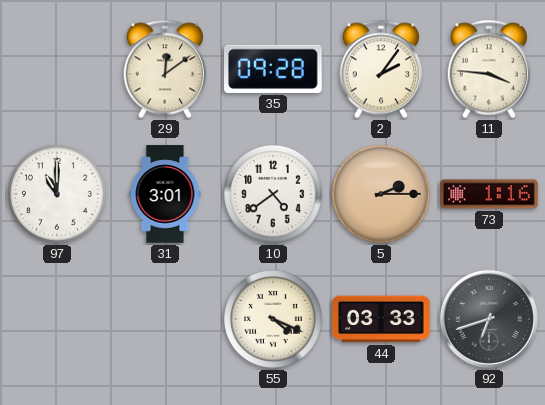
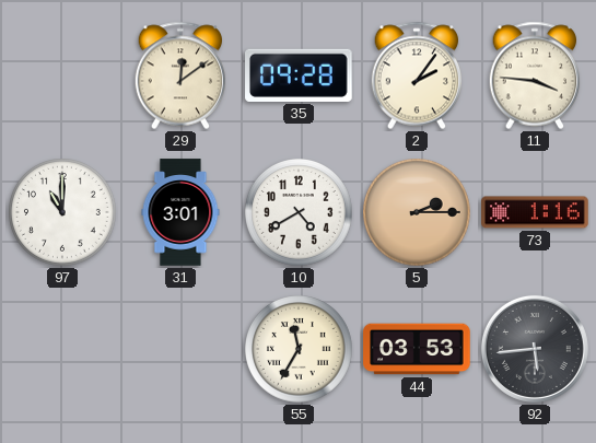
10: 4:39 -> 4:40
55: 4:19 -> 11:35
44: 03:33 -> 03:53
92: 6:42 -> 5:44
